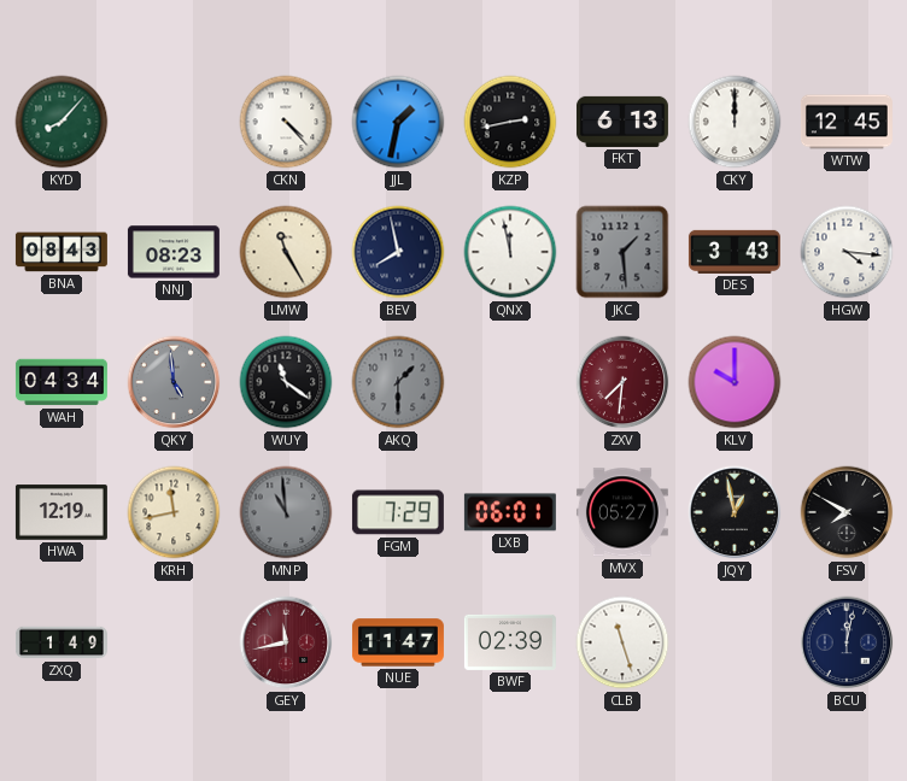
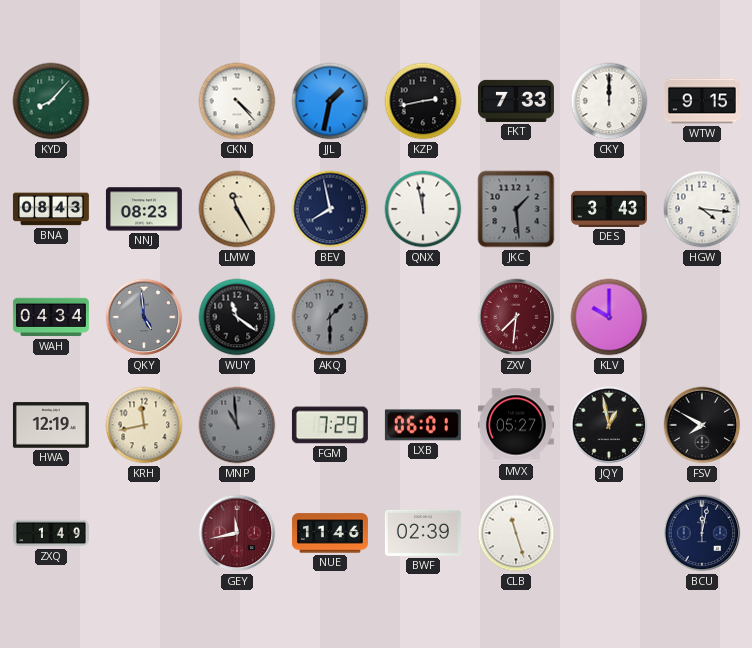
FKT: 6:13 -> 7:33
WTW: 12:45 -> 9:15
NUE: 11:47 -> 11:46
